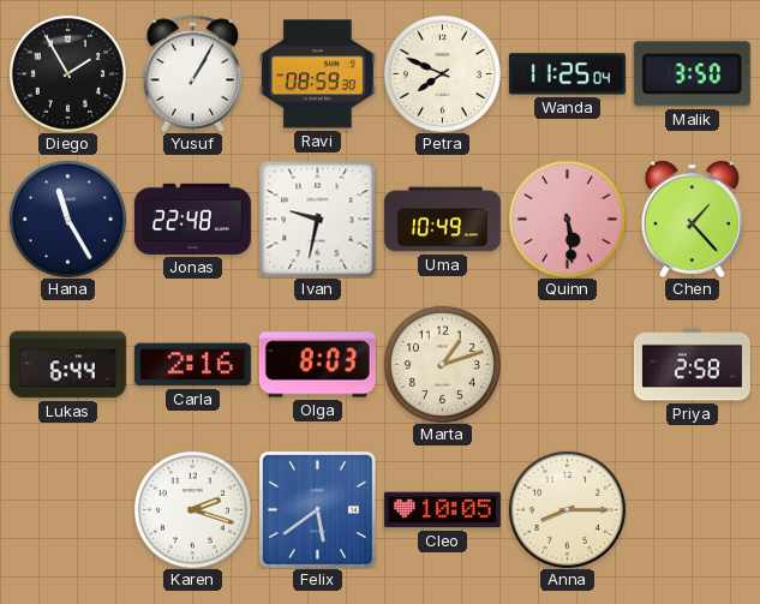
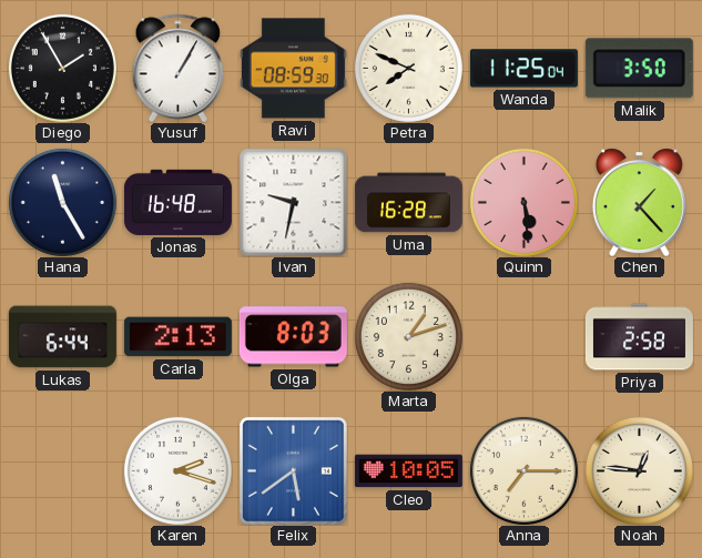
Jonas: 22:48 -> 16:48
Uma: 10:49 -> 16:28
Carla: 2:16 -> 2:13
Anna: 8:15 -> 7:15
Noah: none -> 12:46
